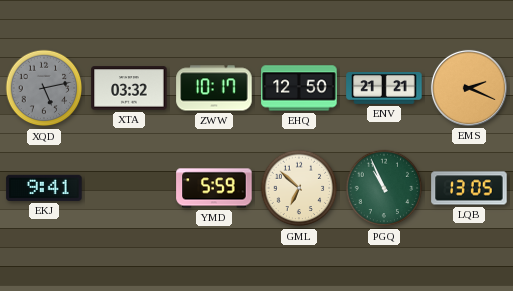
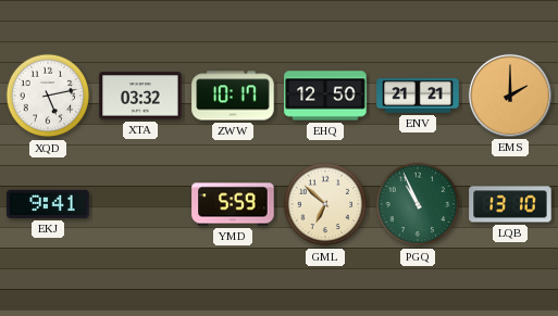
XQD dial: grey -> white
EMS: 2:19 -> 2:00
LQB: 13:05 -> 13:10
